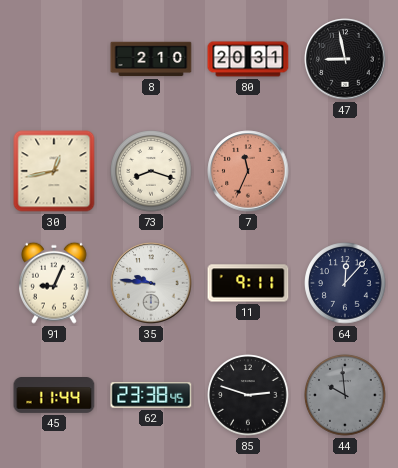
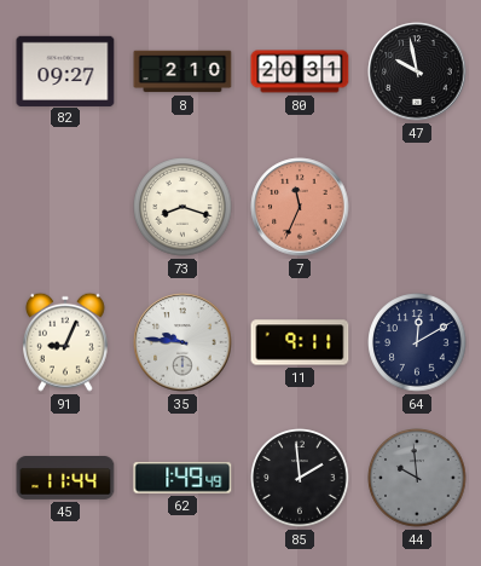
82: none -> 09:27
47: 8:58 -> 9:58
30: 12:43 -> none
64: 12:07 -> 12:10
62: 23:38 -> 1:49
85: 2:48 -> 1:59
